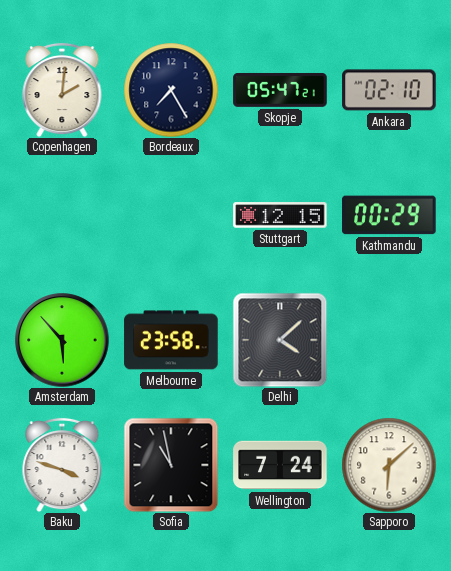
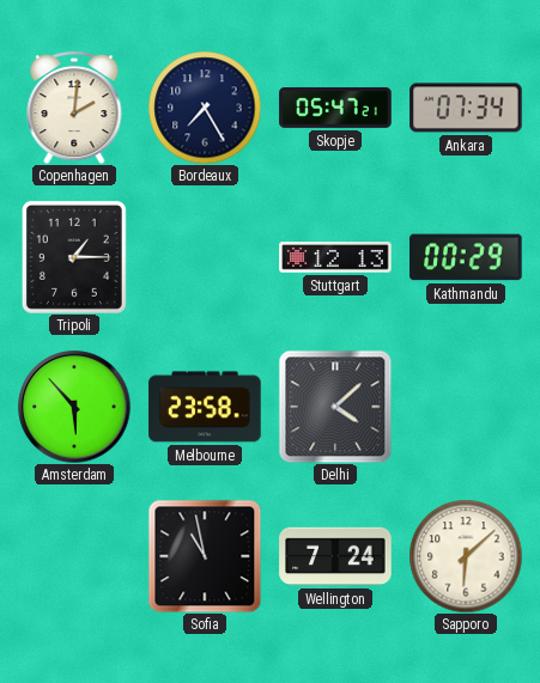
Ankara: 02:10 -> 07:34
Tripoli: none -> 1:15
Stuttgart: 12:15 -> 12:13
Baku: 3:48 -> none
